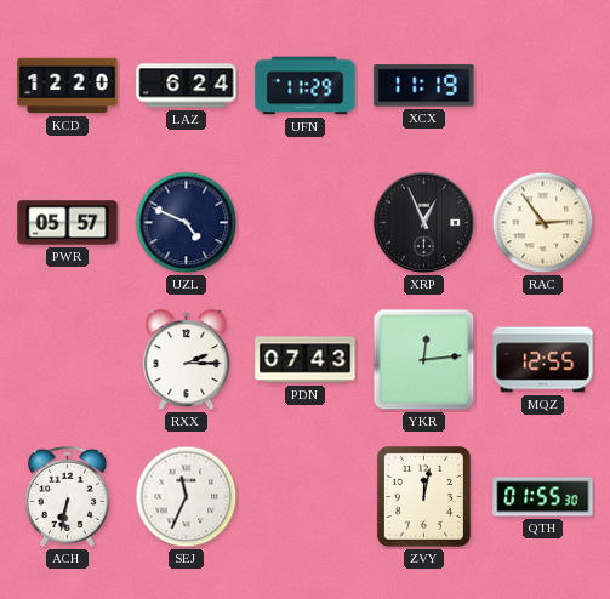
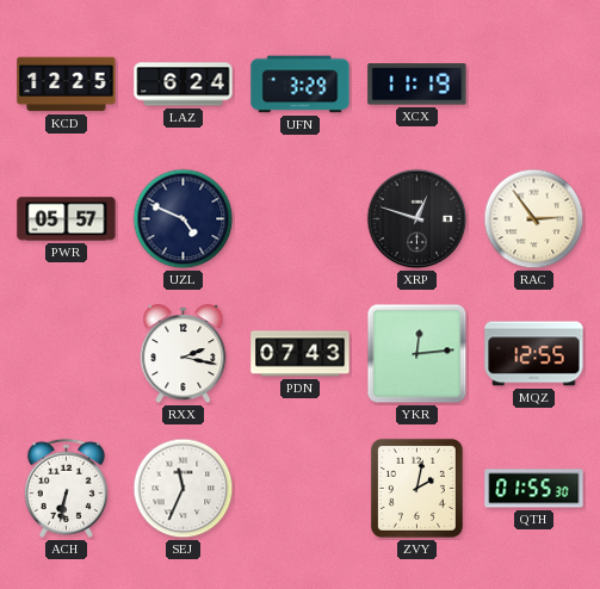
KCD: 12:20 -> 12:25
UFN: 11:29 -> 3:29
XRP: 12:56 -> 12:48
RXX: 2:15 -> 2:17
ZVY: 12:02 -> 2:02
